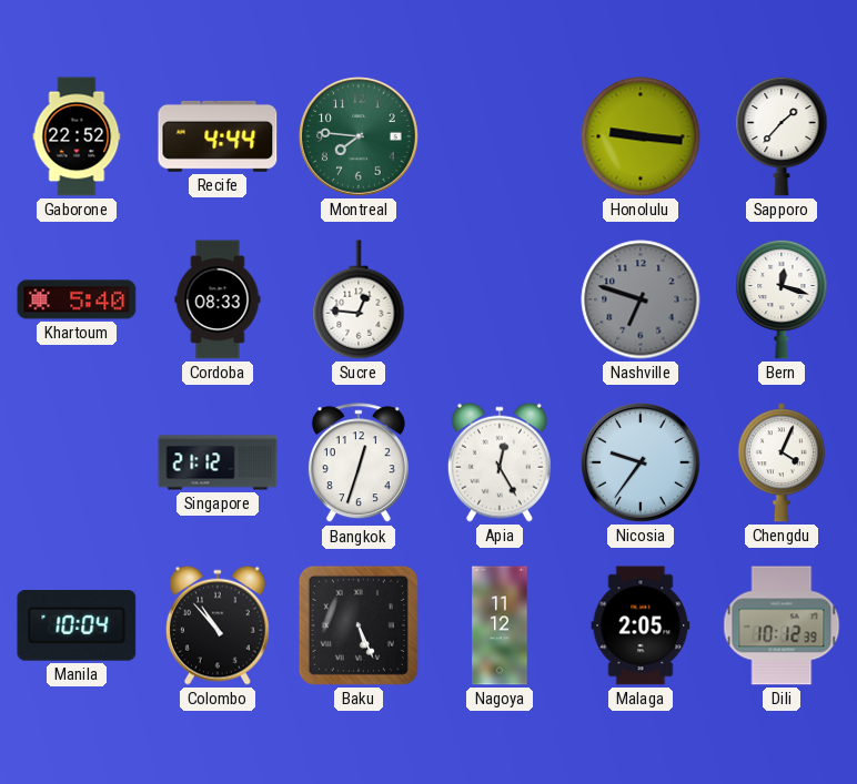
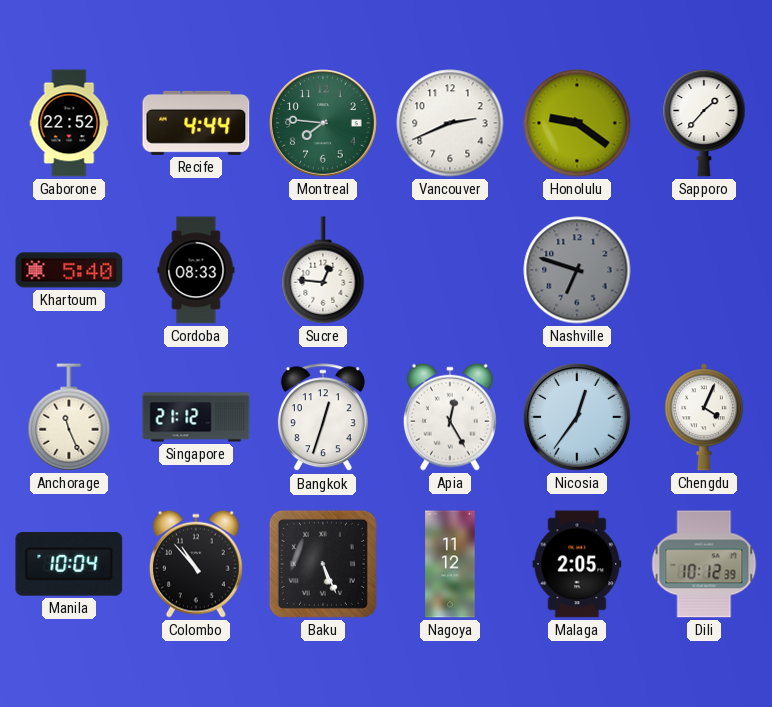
Vancouver: none -> 2:41
Honolulu: 9:16 -> 9:21
Bern: 12:18 -> none
Anchorage: none -> 11:26
Nicosia: 9:36 -> 12:36
